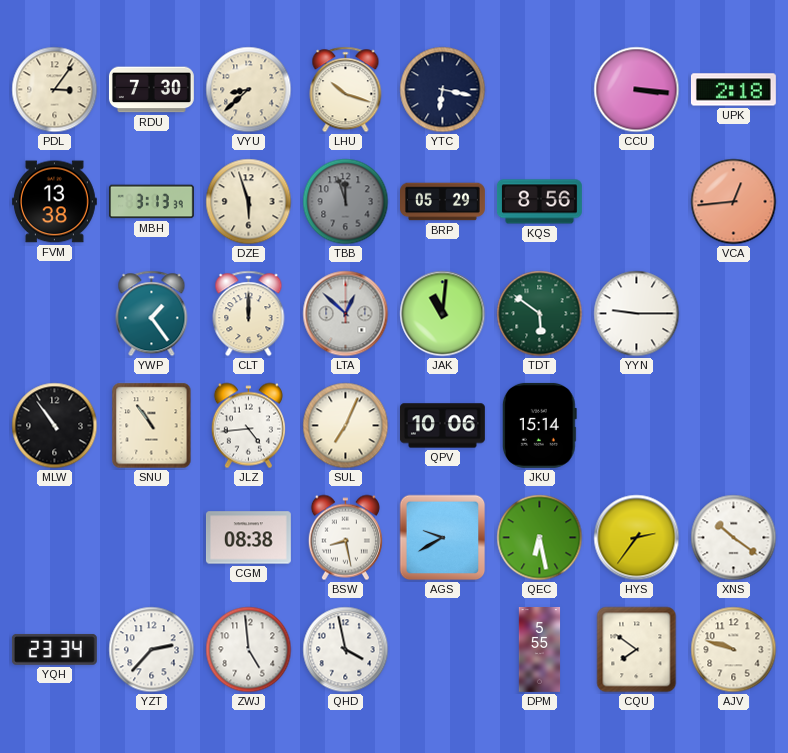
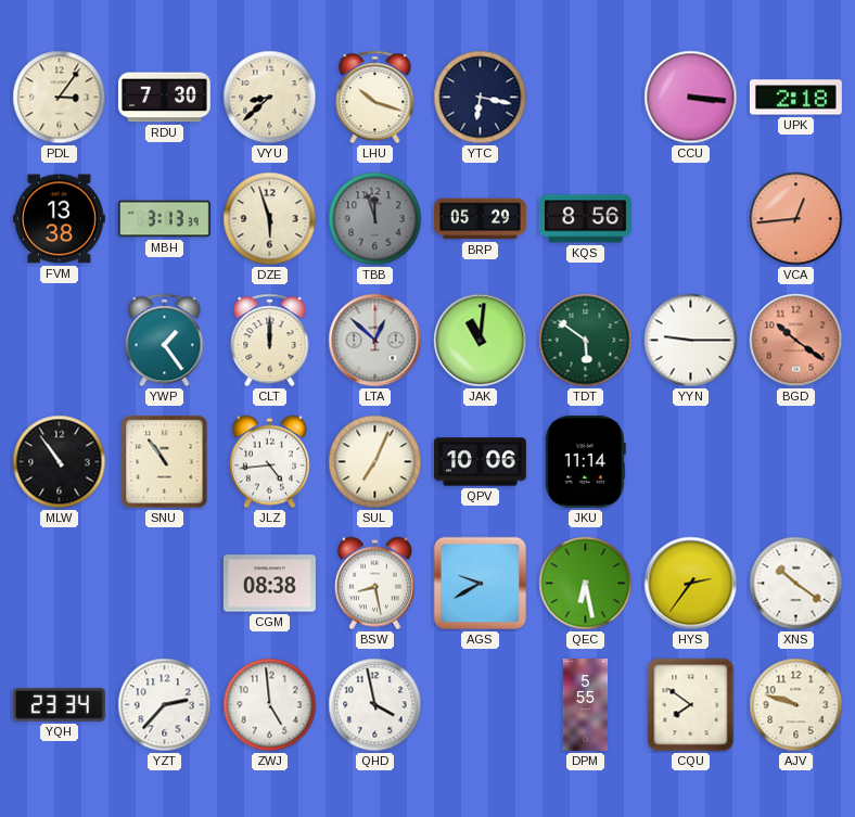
BGD: none -> 10:21
JKU: 15:14 -> 11:14
